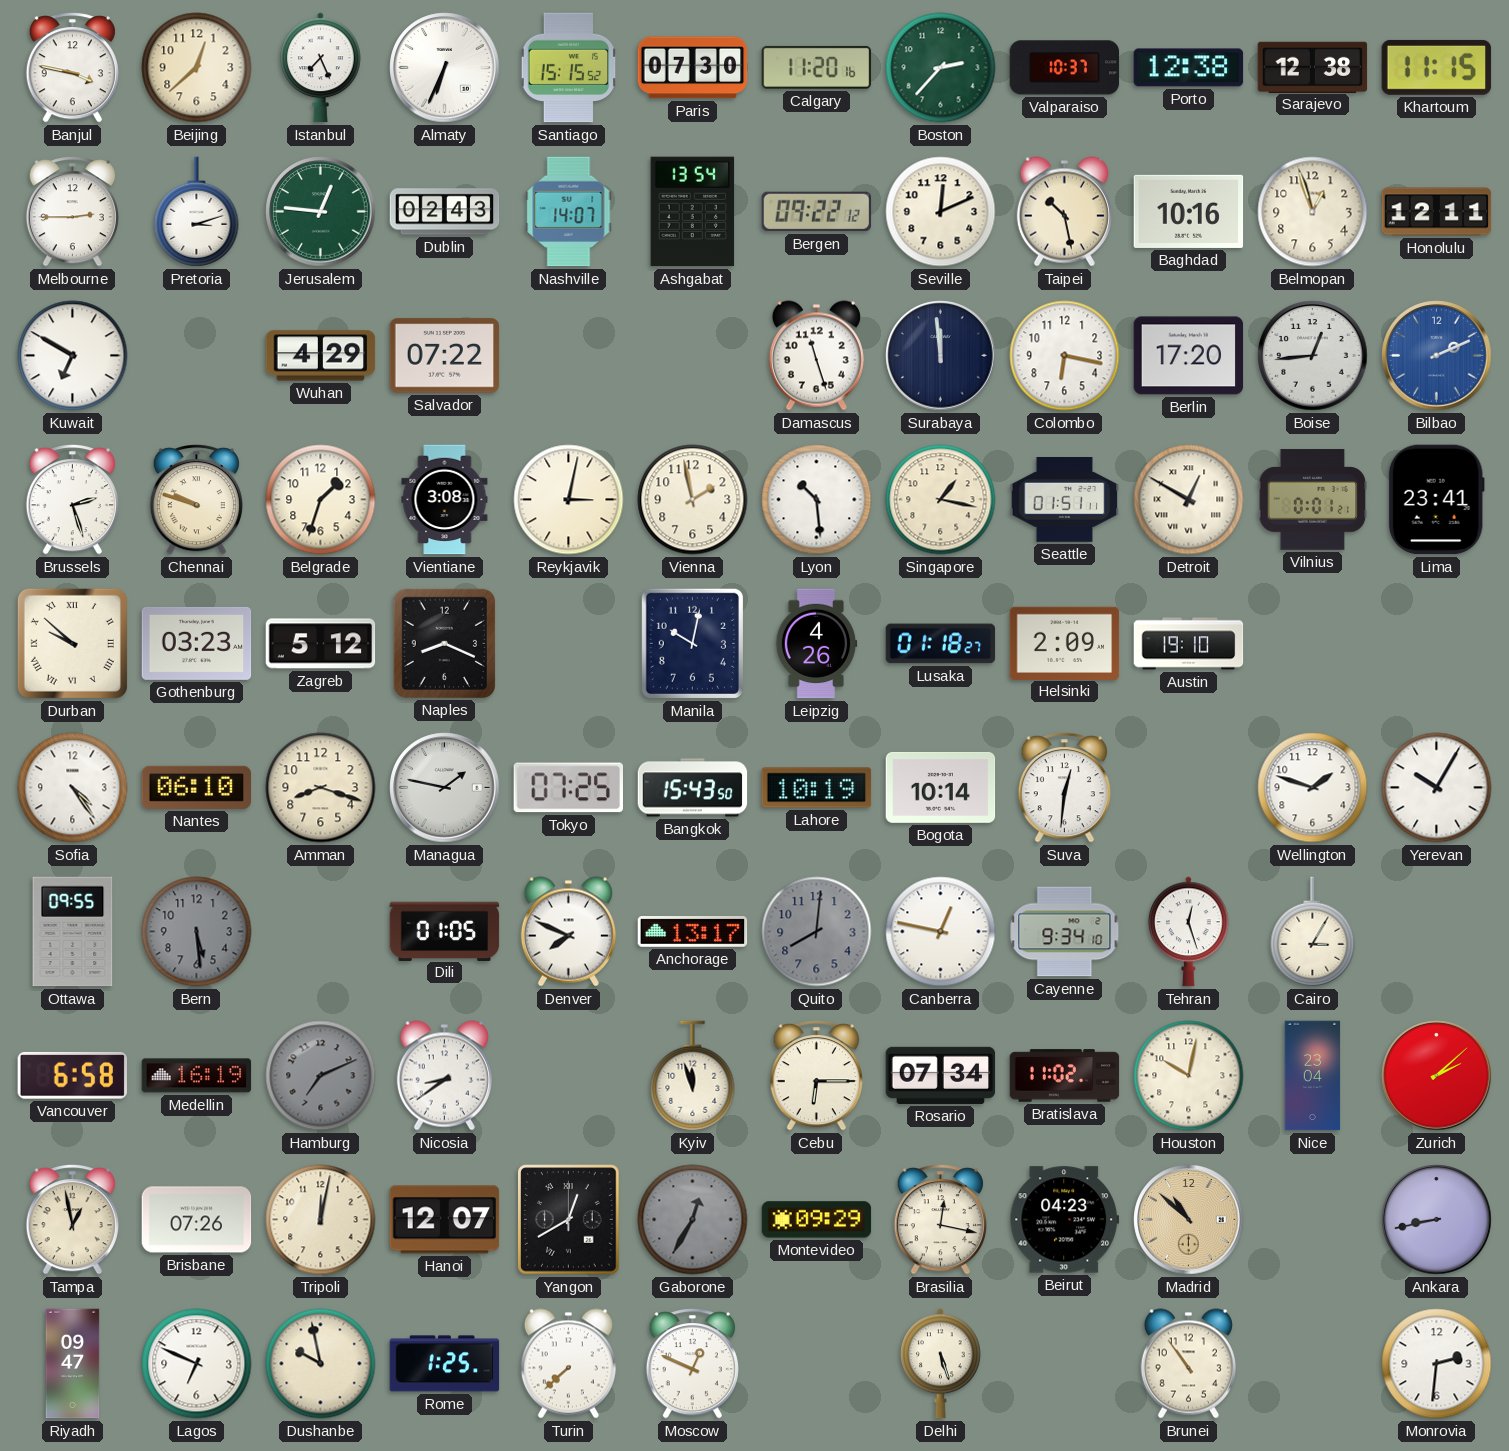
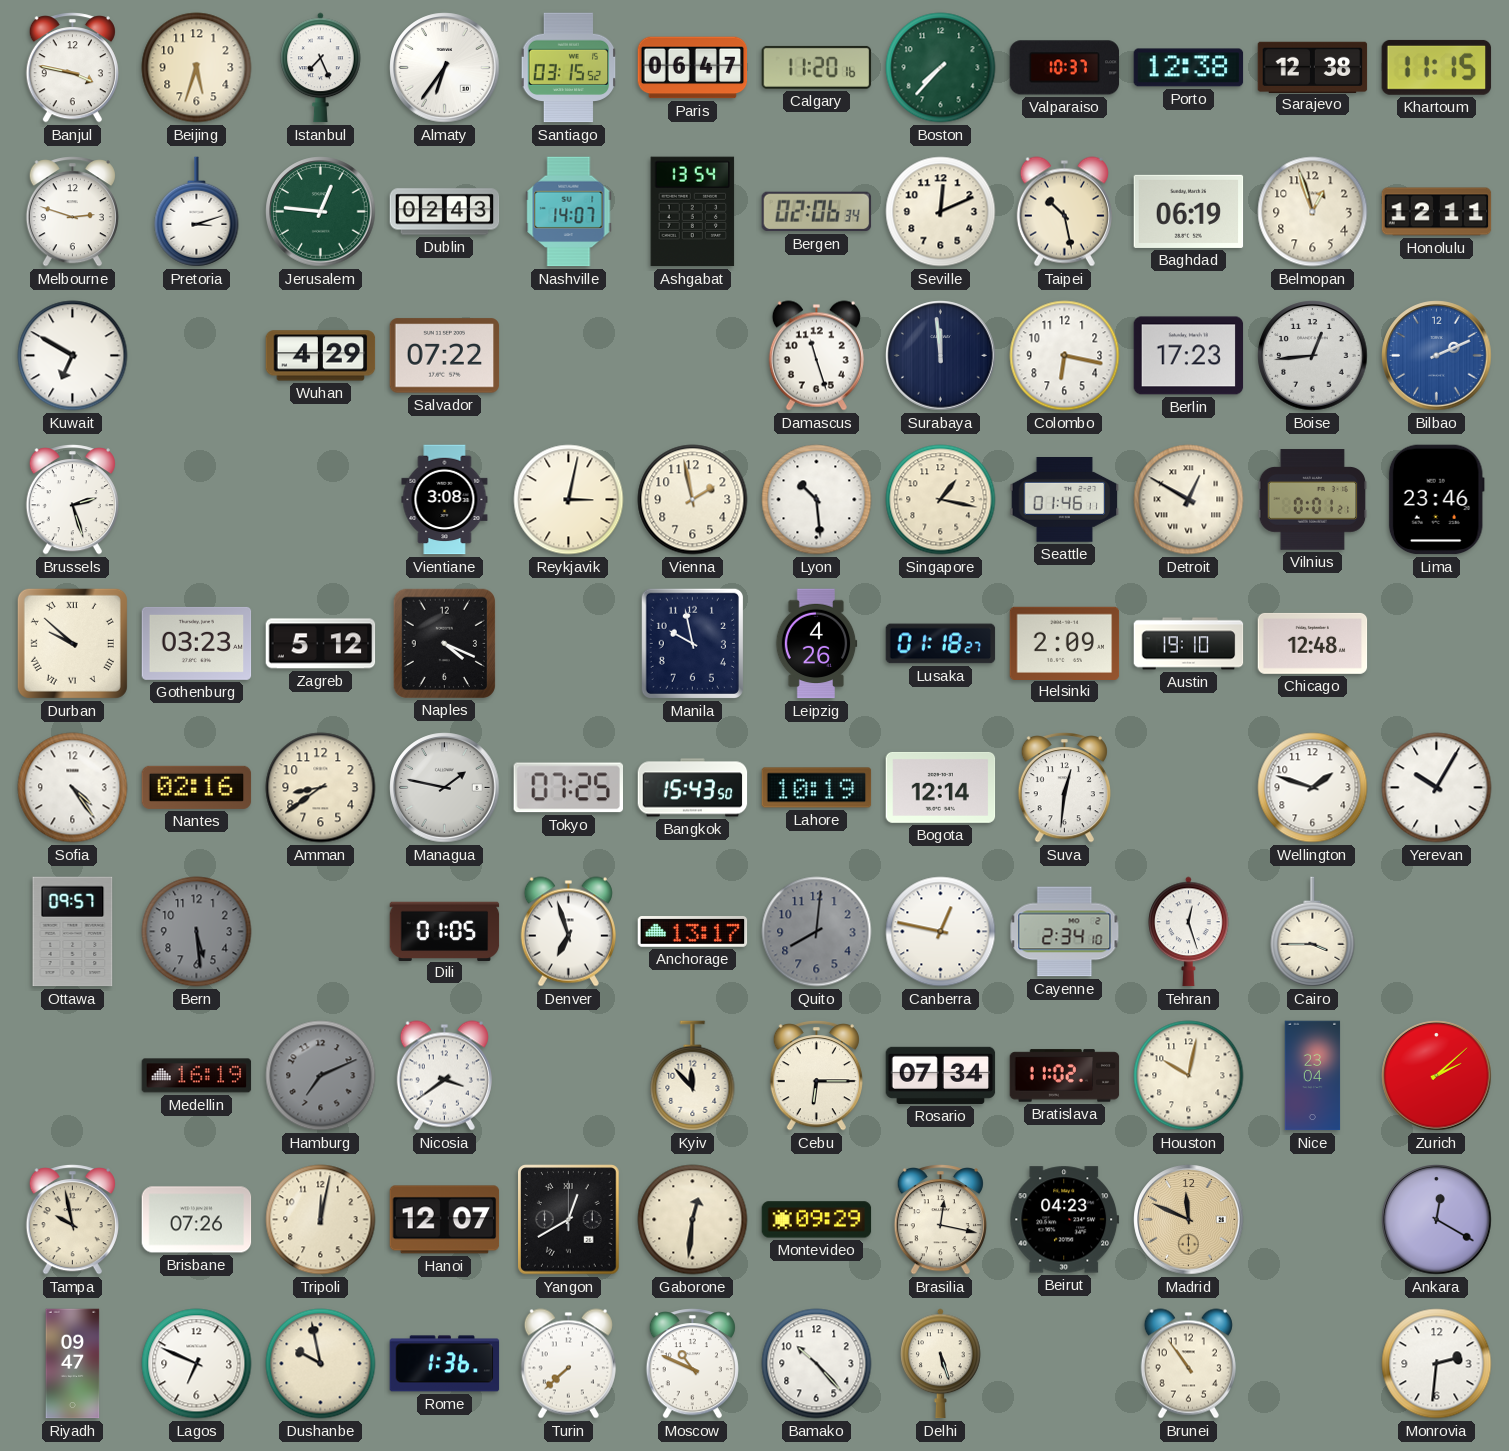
Beijing: 12:38 -> 5:33
Almaty: 6:34 -> 6:36
Santiago: 15:15 -> 03:15
Paris: 07:30 -> 06:47
Boston: 2:37 -> 7:37
Melbourne: 2:45 -> 2:48
Bergen: 09:22 -> 02:06
Baghdad: 10:16 -> 06:19
Berlin: 17:20 -> 17:23
Chennai: 9:48 -> none
Belgrade: 1:33 -> none
Seattle: 01:51 -> 01:46
Lima: 23:41 -> 23:46
Naples: 8:19 -> 4:19
Manila: 10:02 -> 9:58
Chicago: none -> 12:48
Nantes: 06:10 -> 02:16
Amman: 8:18 -> 8:39
Bogota: 10:14 -> 12:14
Ottawa: 09:55 -> 09:57
Denver: 7:49 -> 6:57
Cayenne: 9:34 -> 2:34
Cairo: 3:05 -> 3:45
Vancouver: 6:58 -> none
Nicosia: 8:39 -> 3:39
Kyiv: 11:57 -> 11:53
Tampa: 12:58 -> 9:58
Gaborone: 12:35 -> 12:31
Gaborone dial: grey -> cream
Madrid: 10:52 -> 11:49
Ankara: 8:43 -> 12:20
Rome: 1:25 -> 1:36
Moscow: 12:49 -> 10:49
Bamako: none -> 10:23
